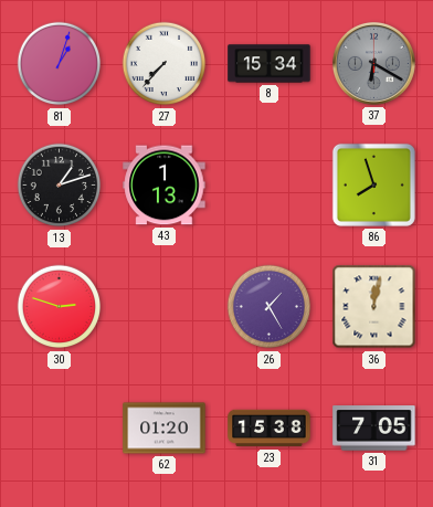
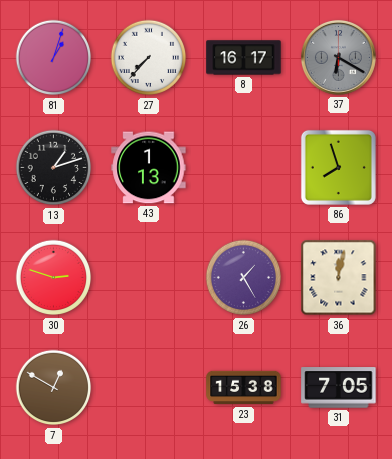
8: 15:34 -> 16:17
7: none -> 12:50
62: 01:20 -> none
